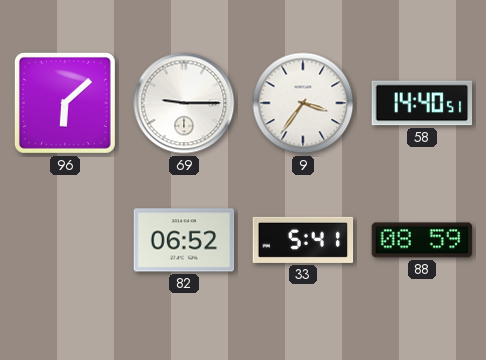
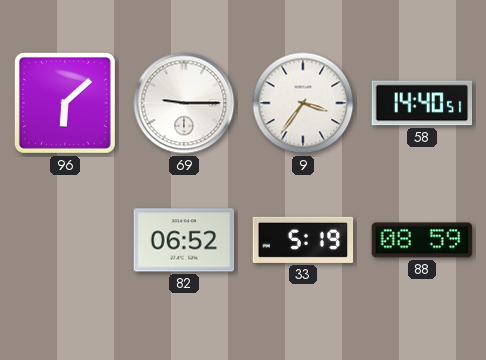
33: 5:41 -> 5:19
